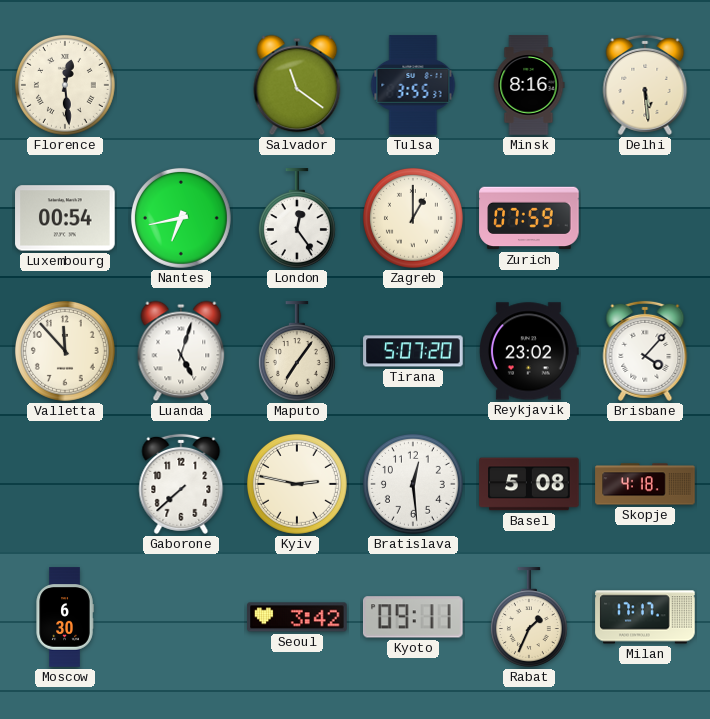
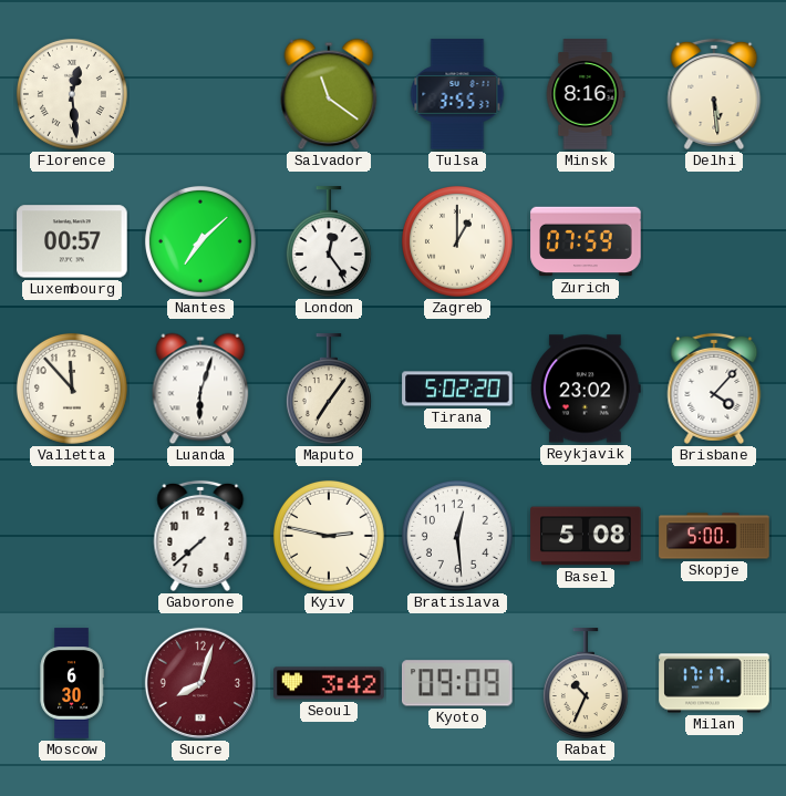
Luxembourg: 00:54 -> 00:57
Nantes: 6:43 -> 7:08
Luanda: 5:03 -> 6:03
Tirana: 5:07 -> 5:02
Skopje: 4:18 -> 5:00
Sucre: none -> 8:03
Kyoto: 09:11 -> 09:09
Rabat: 1:34 -> 10:34
